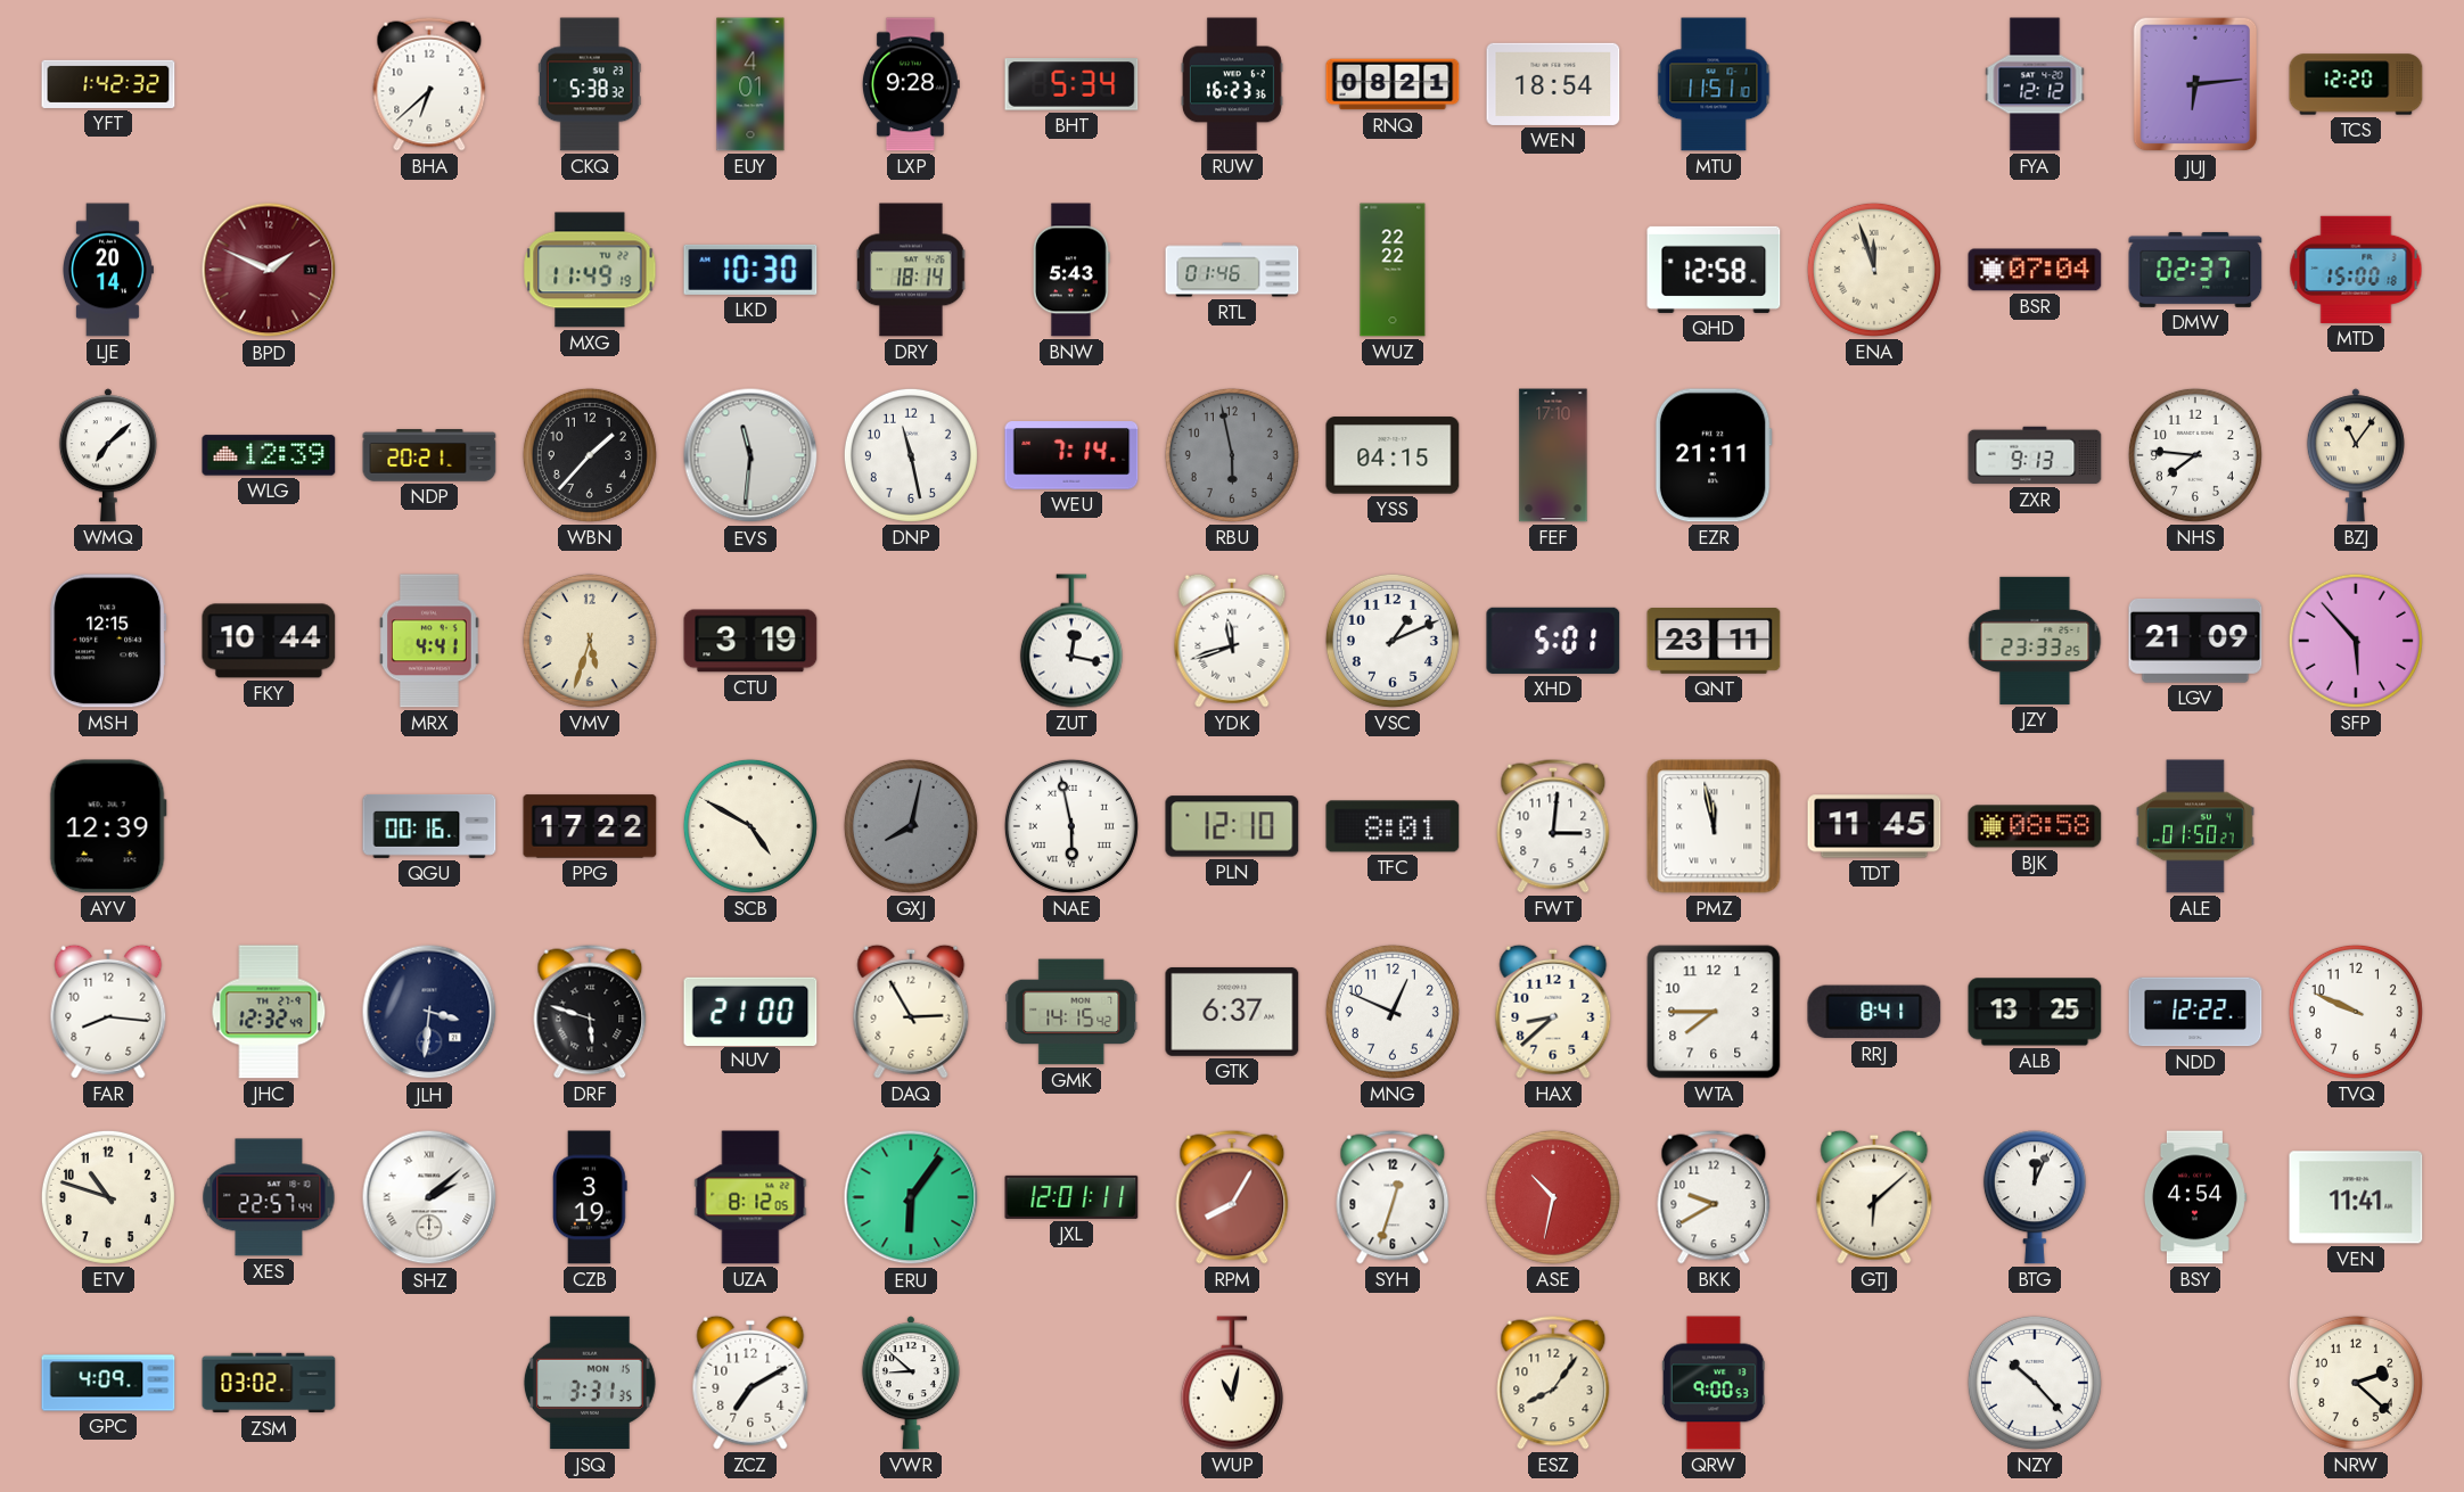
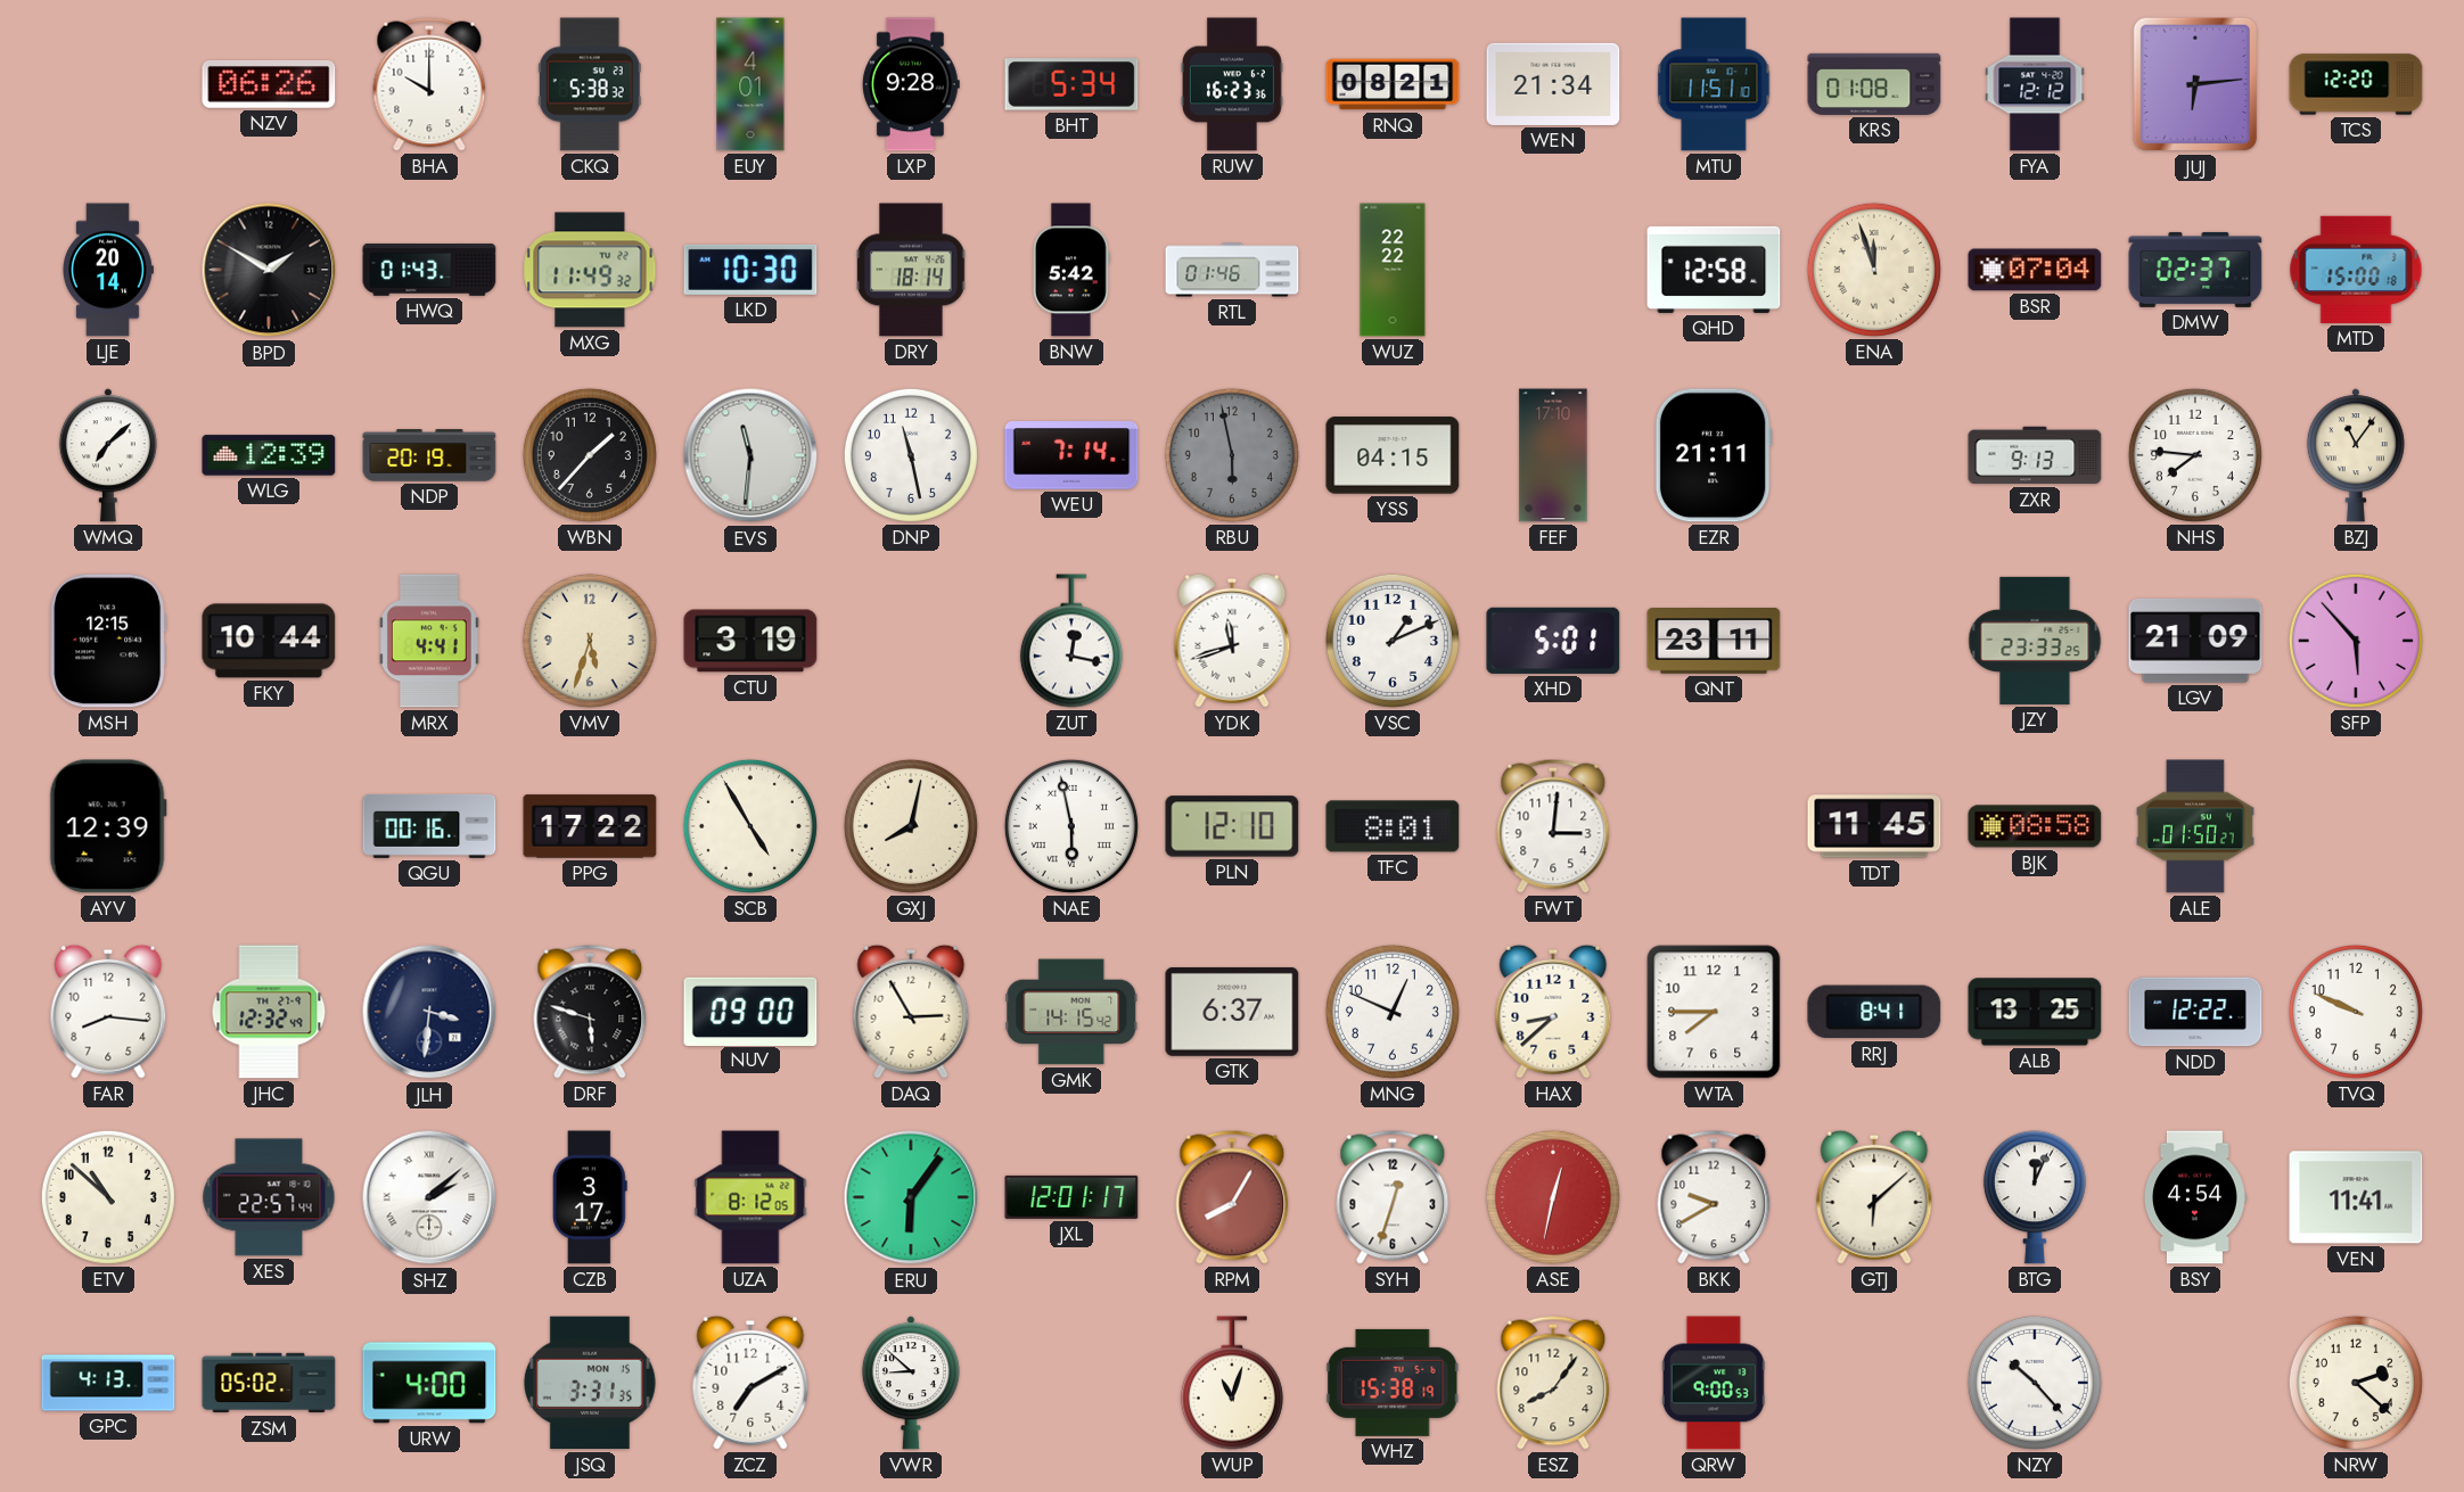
YFT: 1:42 -> none
NZV: none -> 06:26
BHA: 6:38 -> 10:00
WEN: 18:54 -> 21:34
KRS: none -> 01:08
BPD: 1:49 -> 1:50
BPD dial: burgundy -> black
HWQ: none -> 01:43
MXG: 11:49:19 -> 11:49:32
BNW: 5:43 -> 5:42
NDP: 20:21 -> 20:19
SCB: 4:50 -> 4:55
GXJ dial: grey -> cream
PMZ: 11:58 -> none
NUV: 21:00 -> 09:00
ETV: 10:48 -> 10:52
CZB: 3:19 -> 3:17
JXL: 12:01:11 -> 12:01:17
ASE: 10:32 -> 12:32
GPC: 4:09 -> 4:13
ZSM: 03:02 -> 05:02
URW: none -> 4:00
WUP: 11:02 -> 11:03
WHZ: none -> 15:38
